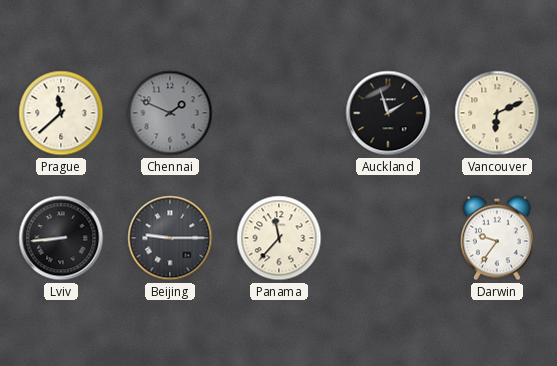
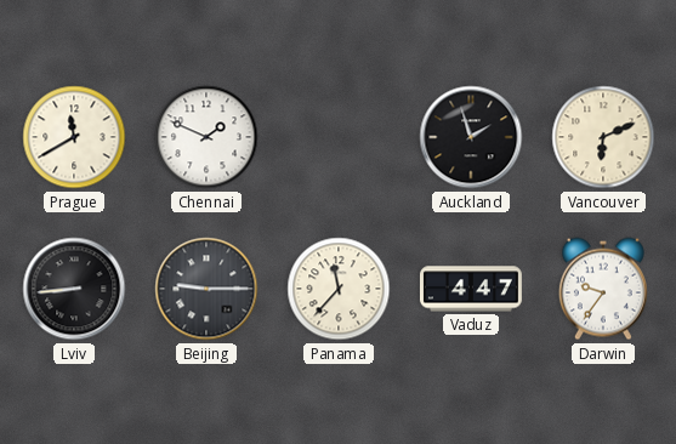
Prague: 11:38 -> 11:40
Chennai dial: grey -> white
Vaduz: none -> 4:47
